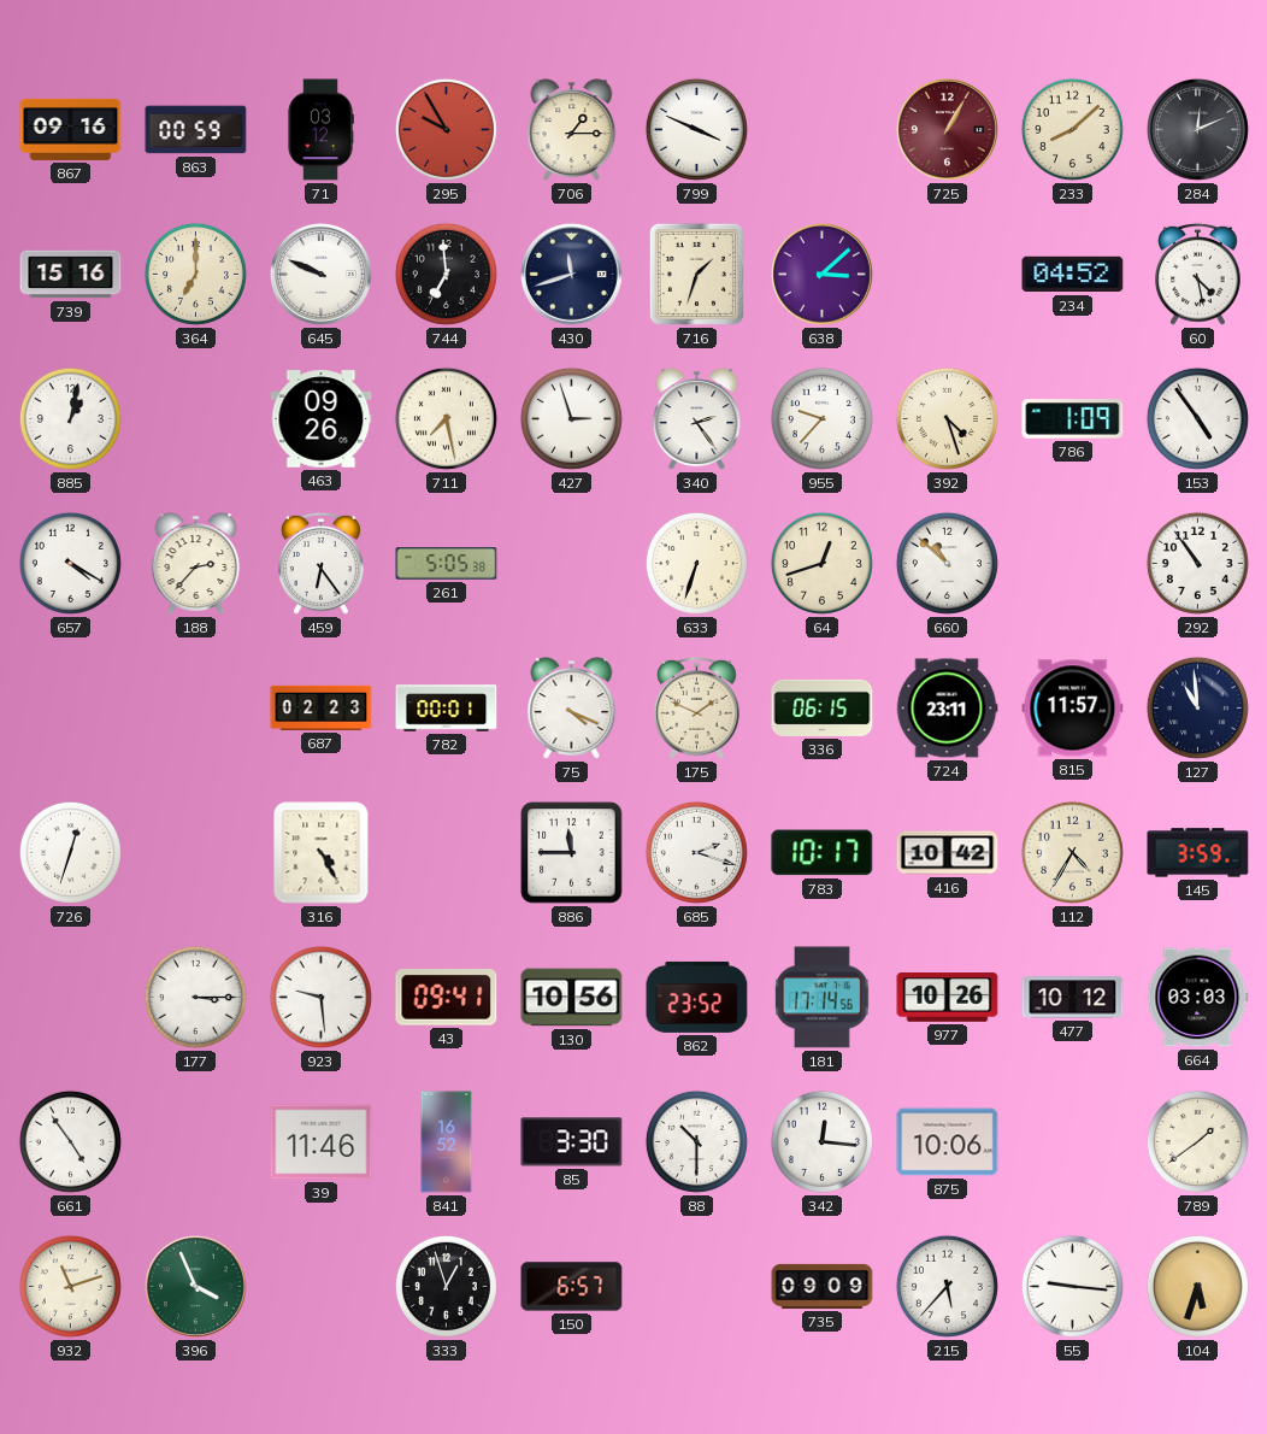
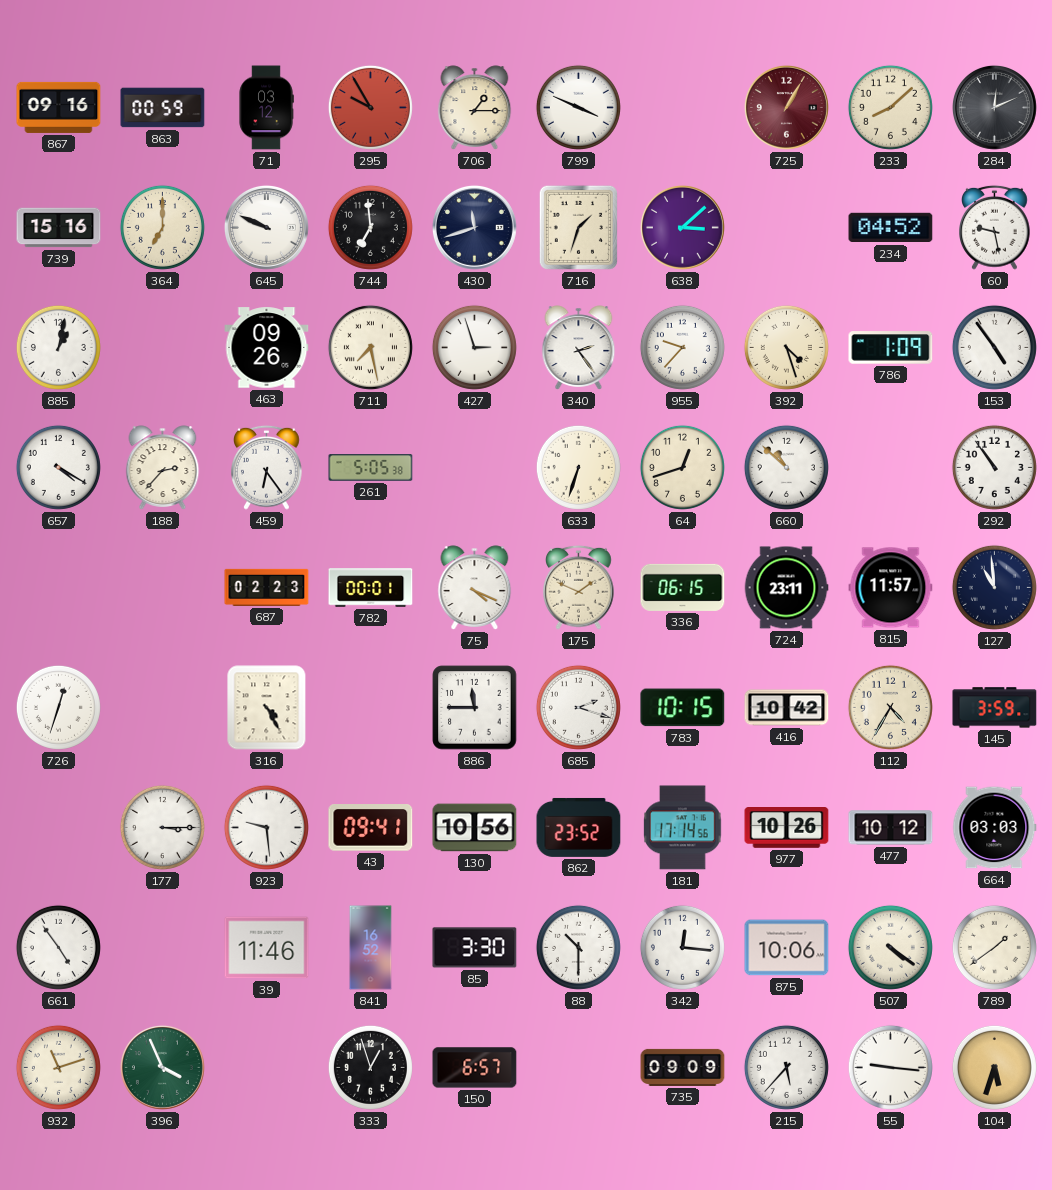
60: 4:28 -> 9:28
783: 10:17 -> 10:15
507: none -> 4:21
